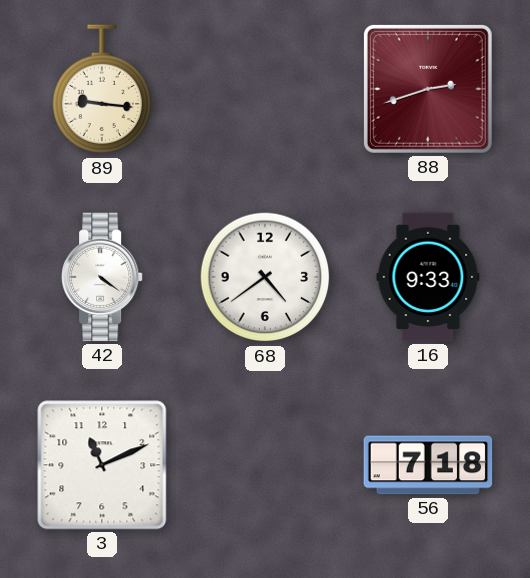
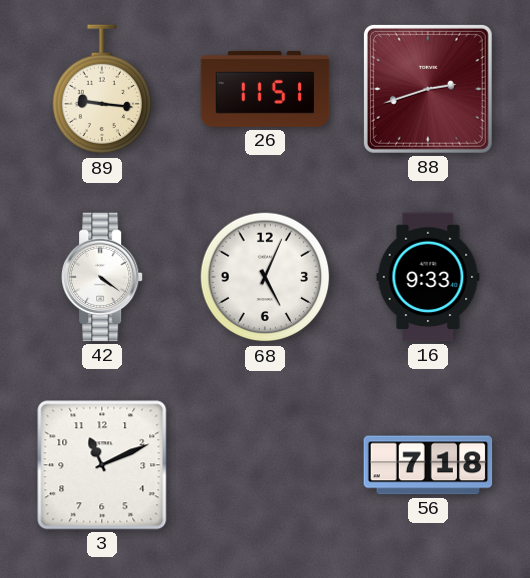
26: none -> 11:51
68: 4:39 -> 5:04
